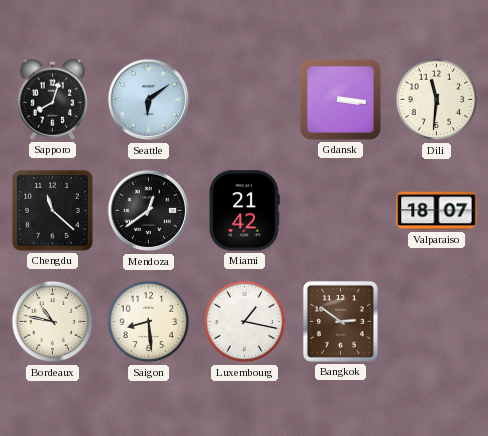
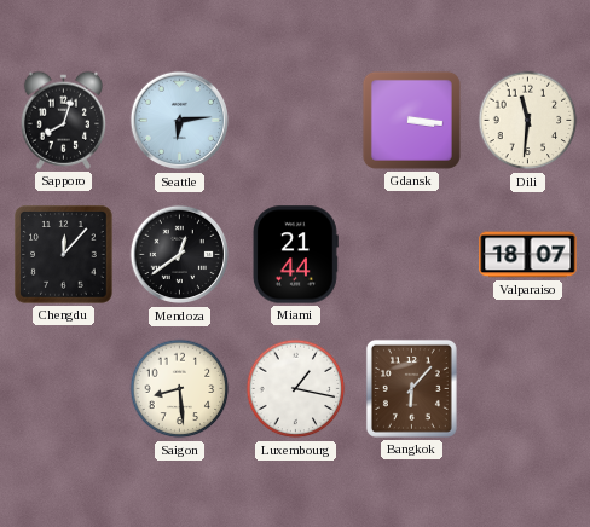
Seattle: 6:09 -> 6:14
Chengdu: 11:22 -> 12:07
Miami: 21:42 -> 21:44
Bordeaux: 10:47 -> none
Bangkok: 2:51 -> 6:07
